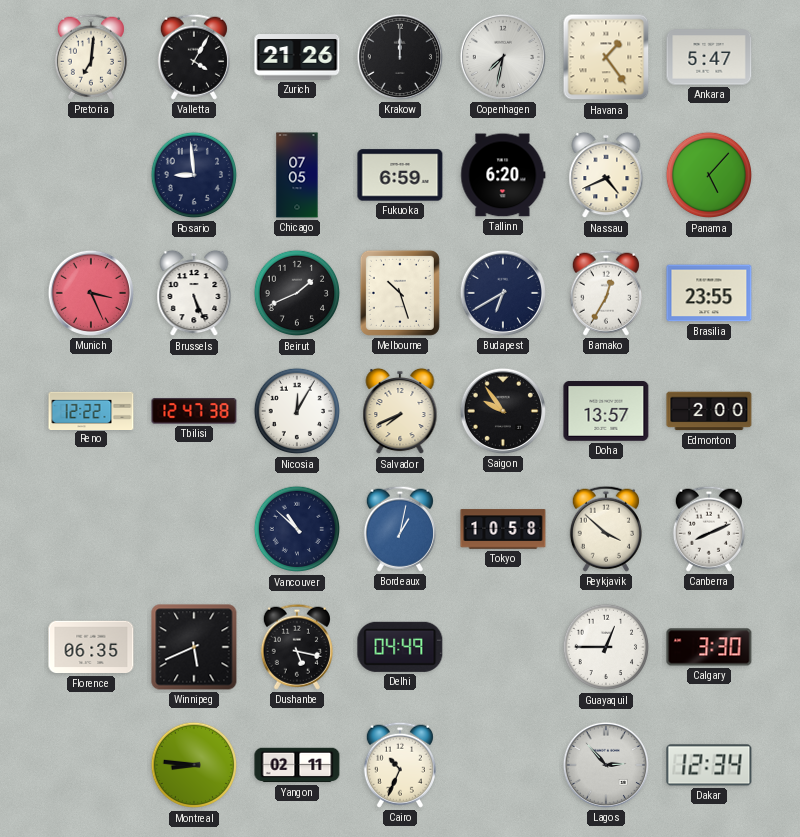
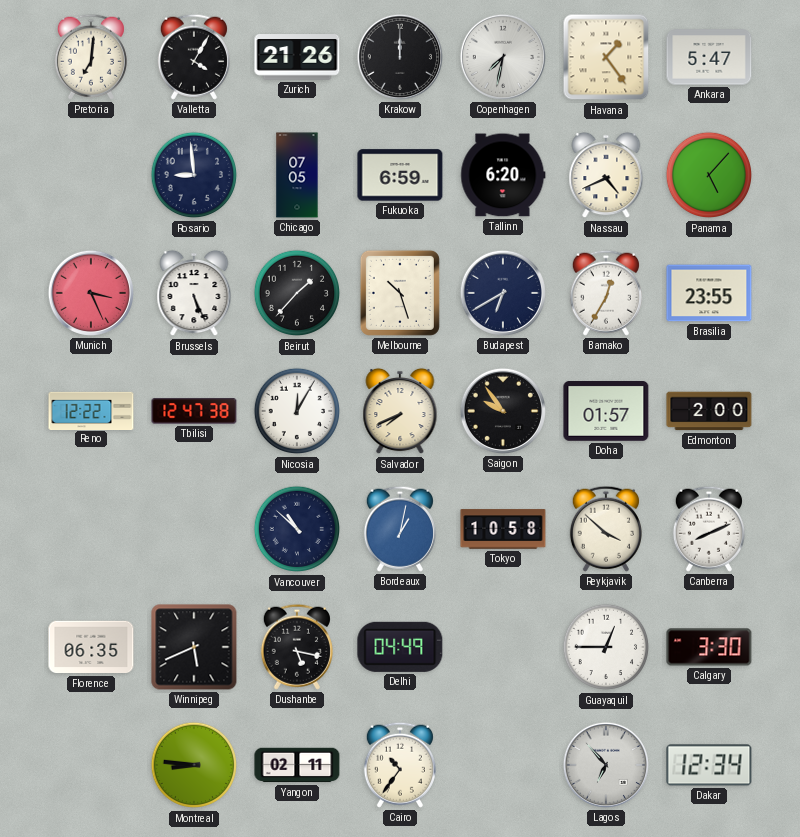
Beirut: 1:41 -> 1:37
Doha: 13:57 -> 01:57
Cairo: 10:34 -> 10:36
Lagos: 2:53 -> 6:53
